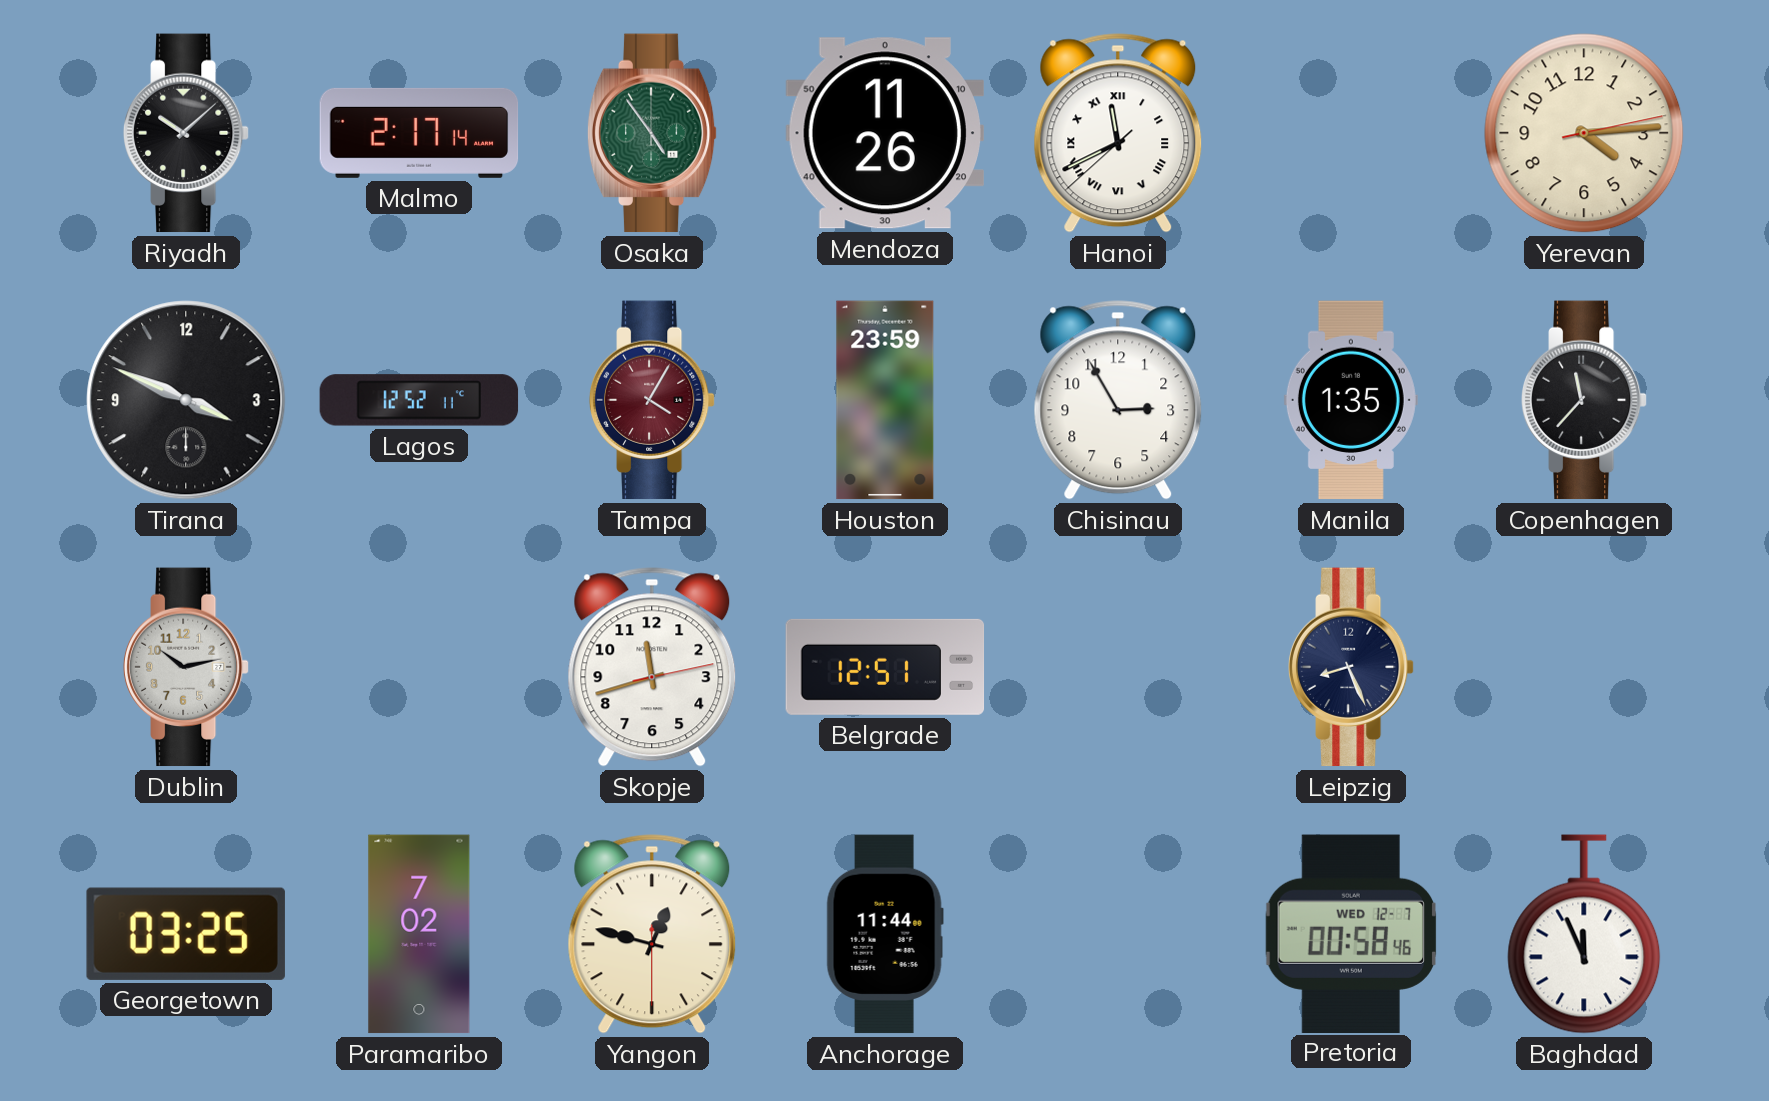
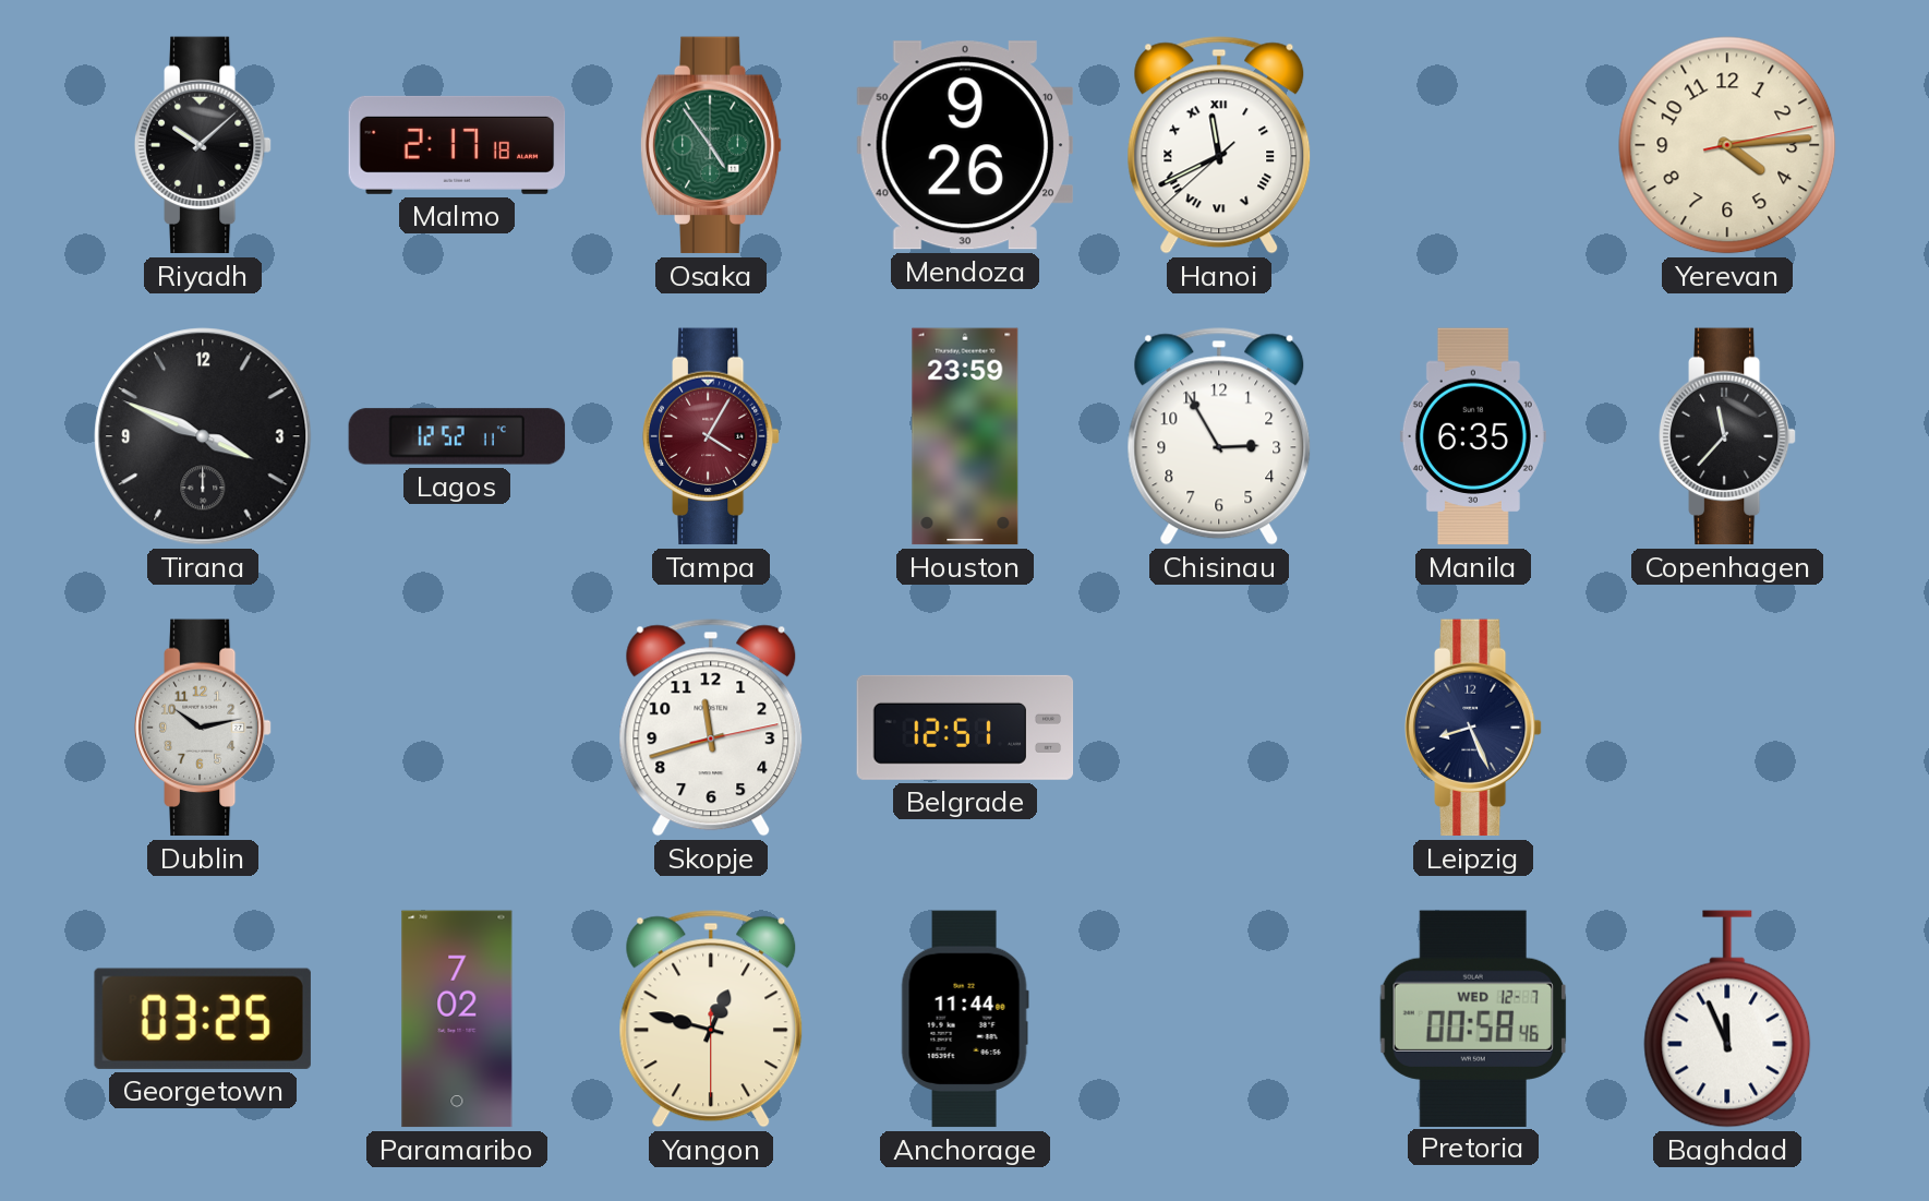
Malmo: 2:17:14 -> 2:17:18
Mendoza: 11:26 -> 9:26
Manila: 1:35 -> 6:35
